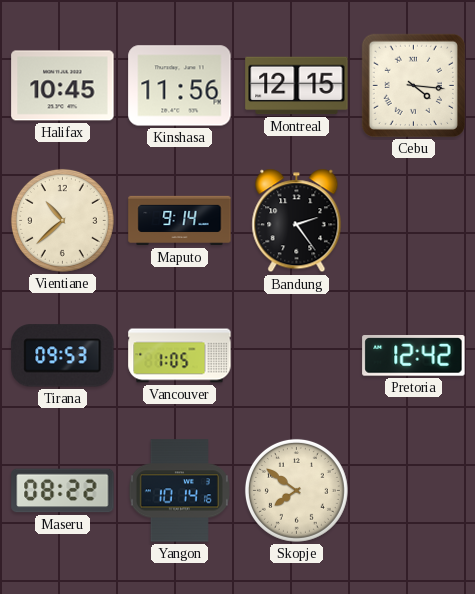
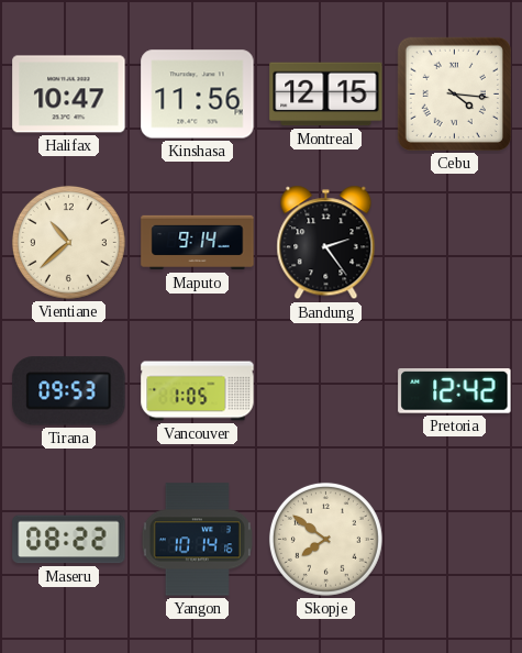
Halifax: 10:45 -> 10:47
